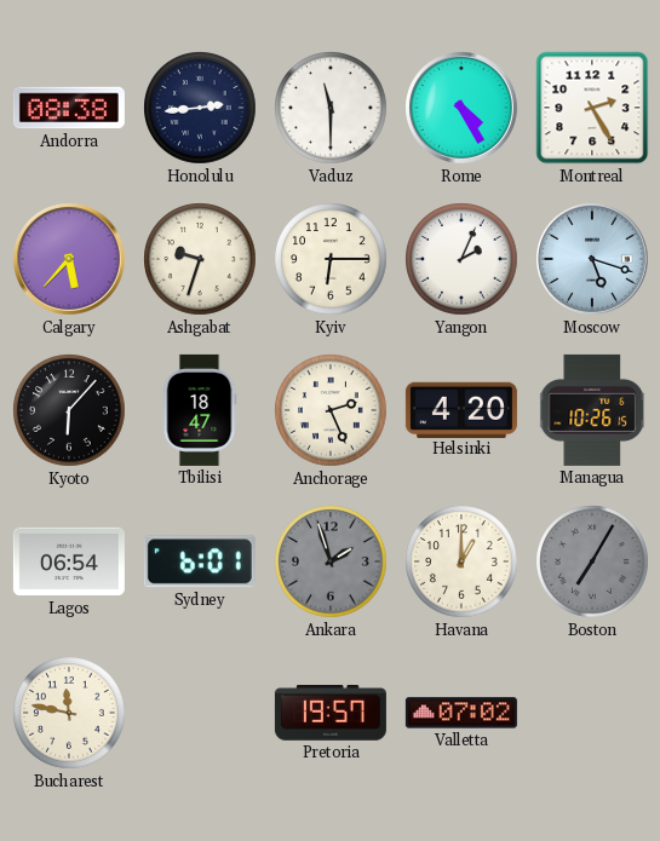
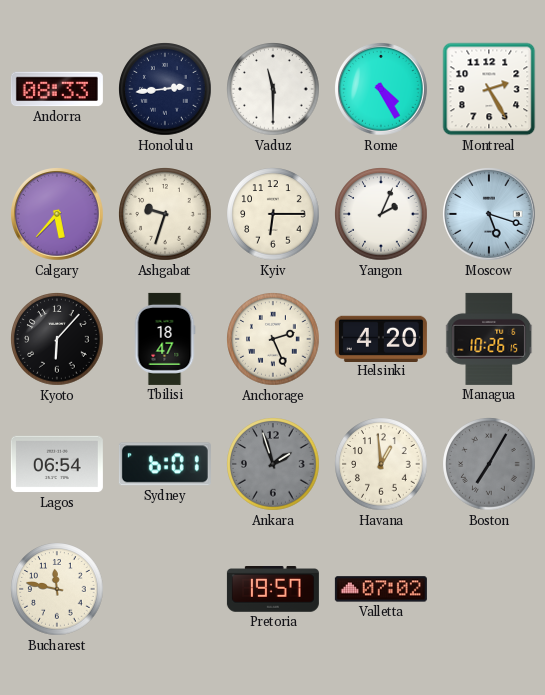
Andorra: 08:38 -> 08:33
Havana: 1:00 -> 12:59
